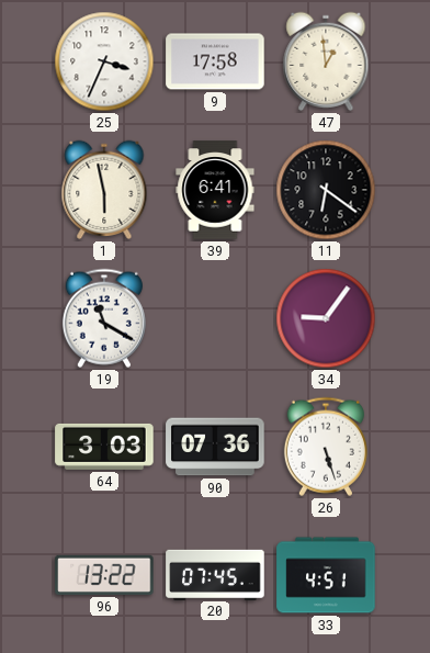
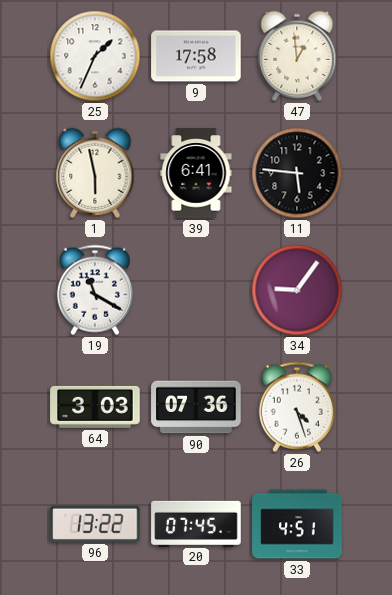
25: 3:34 -> 1:34
11: 6:21 -> 5:46
26: 5:27 -> 4:27
